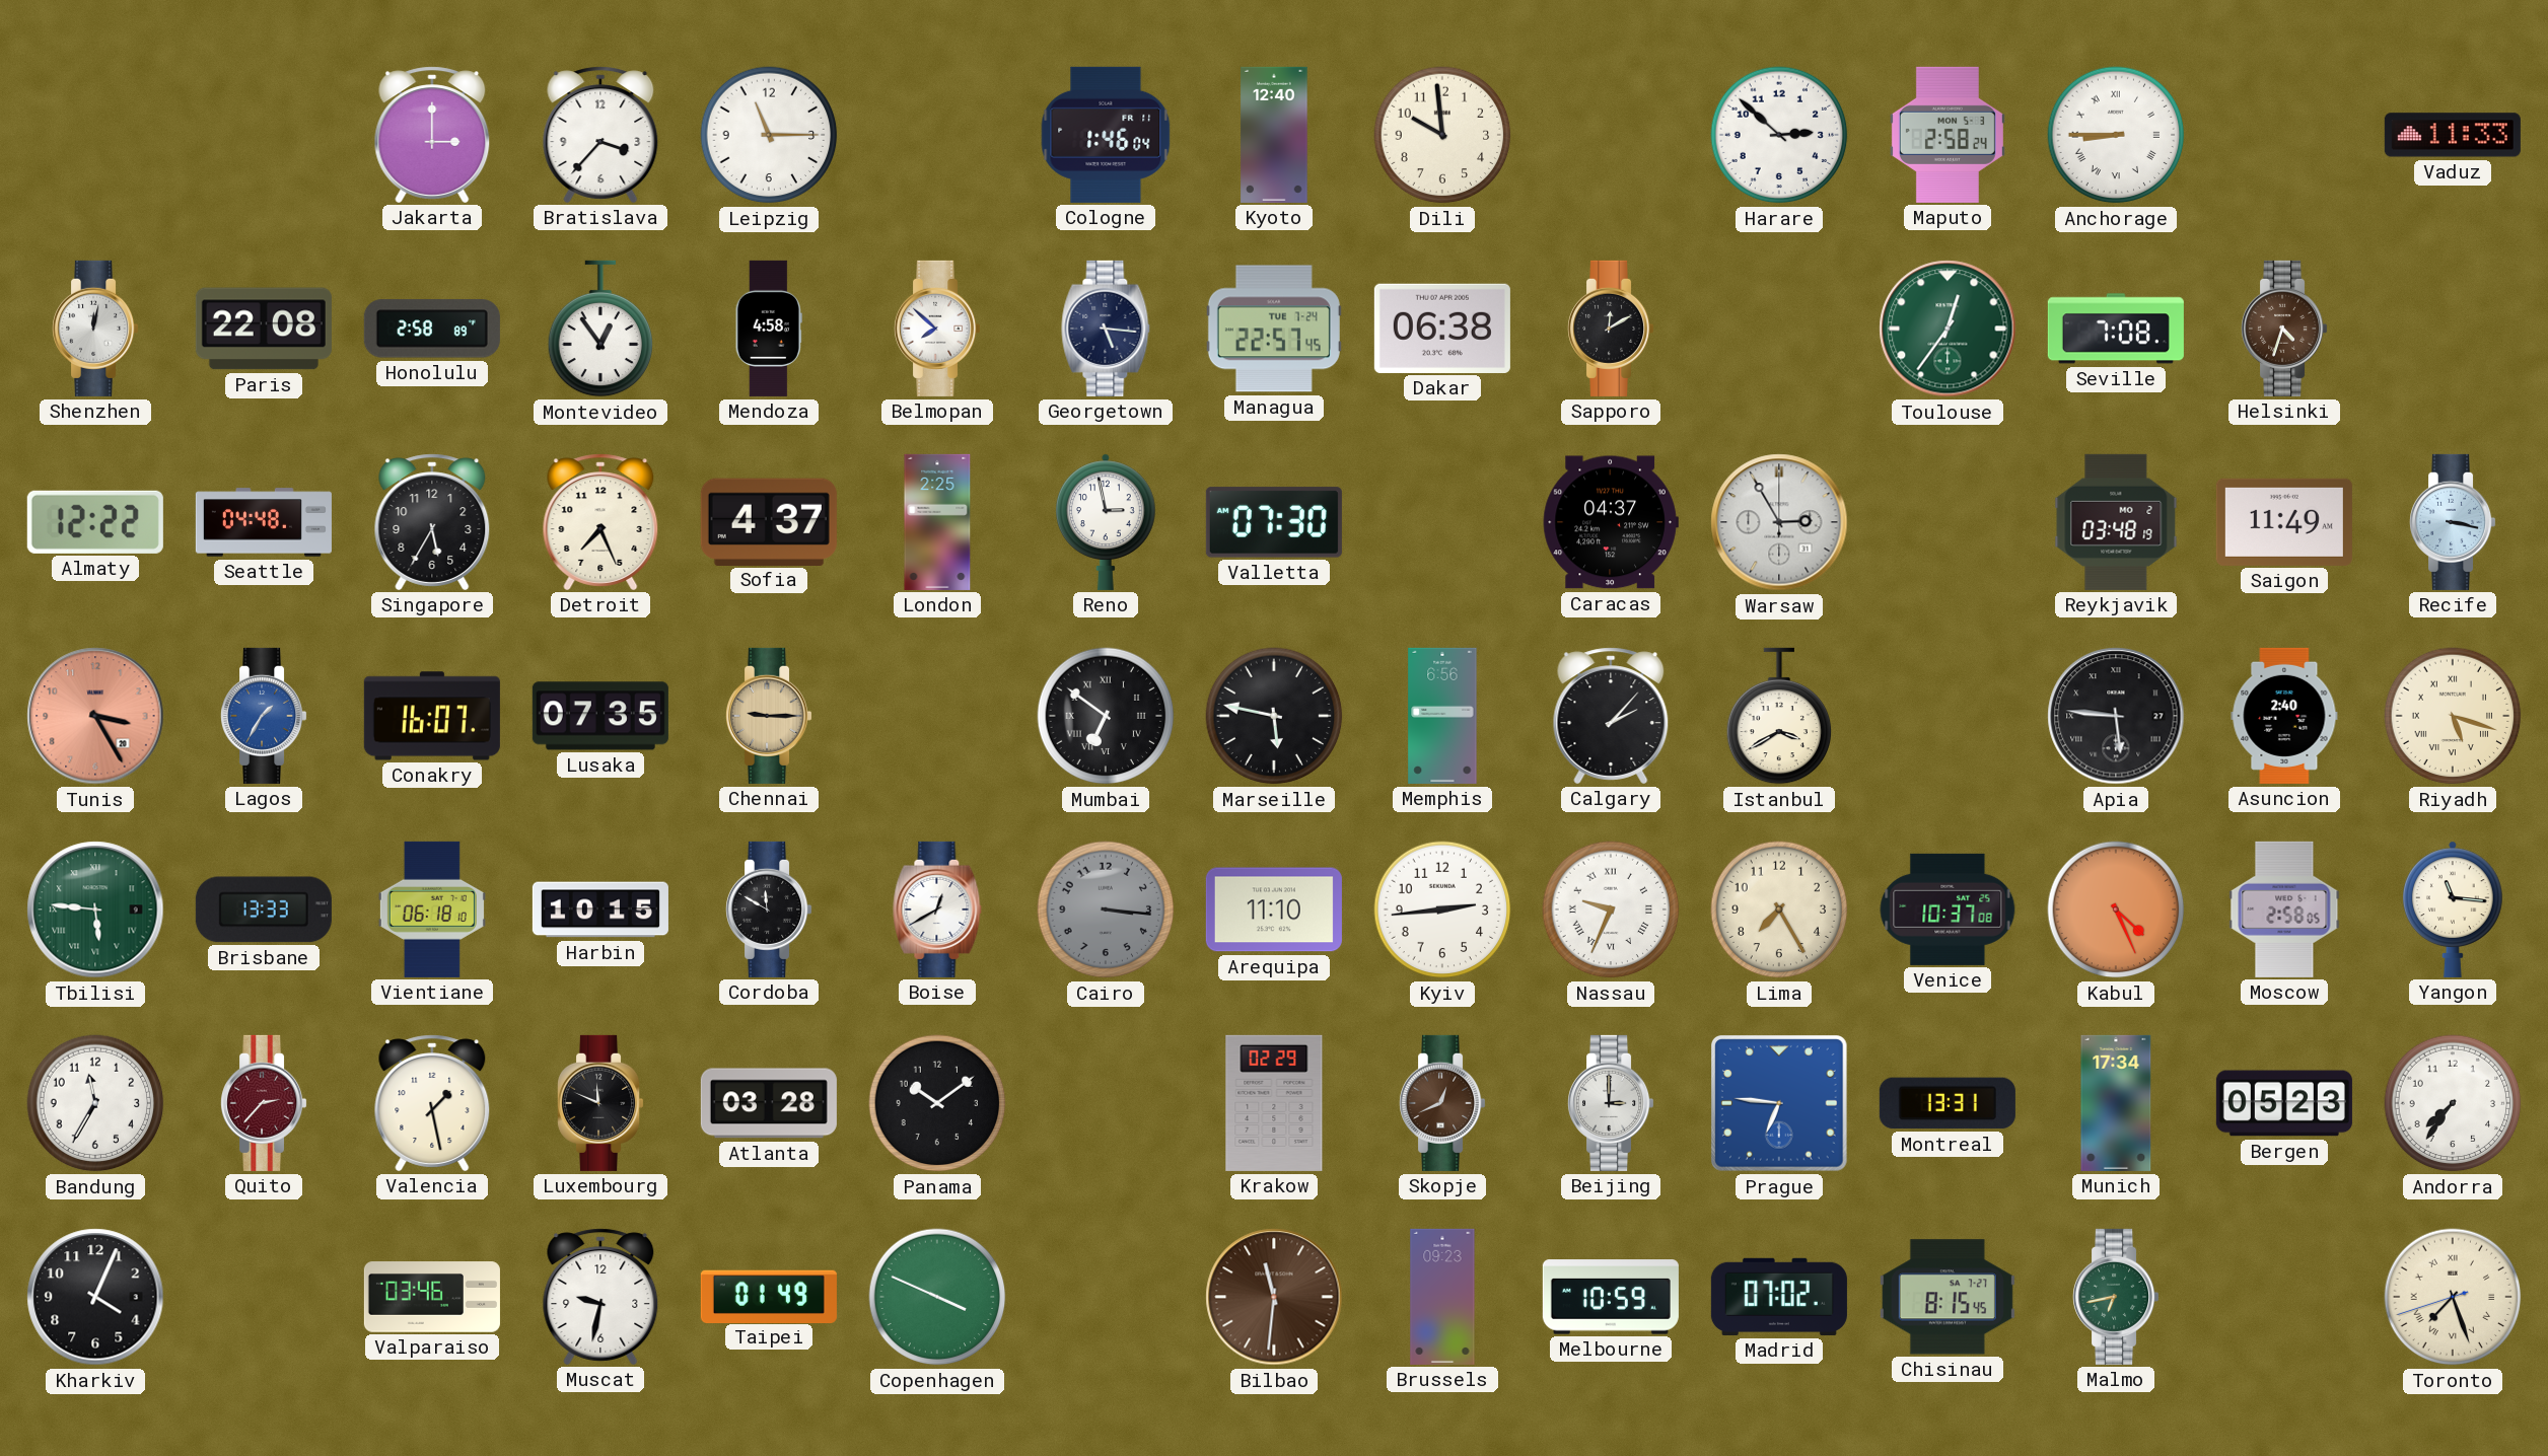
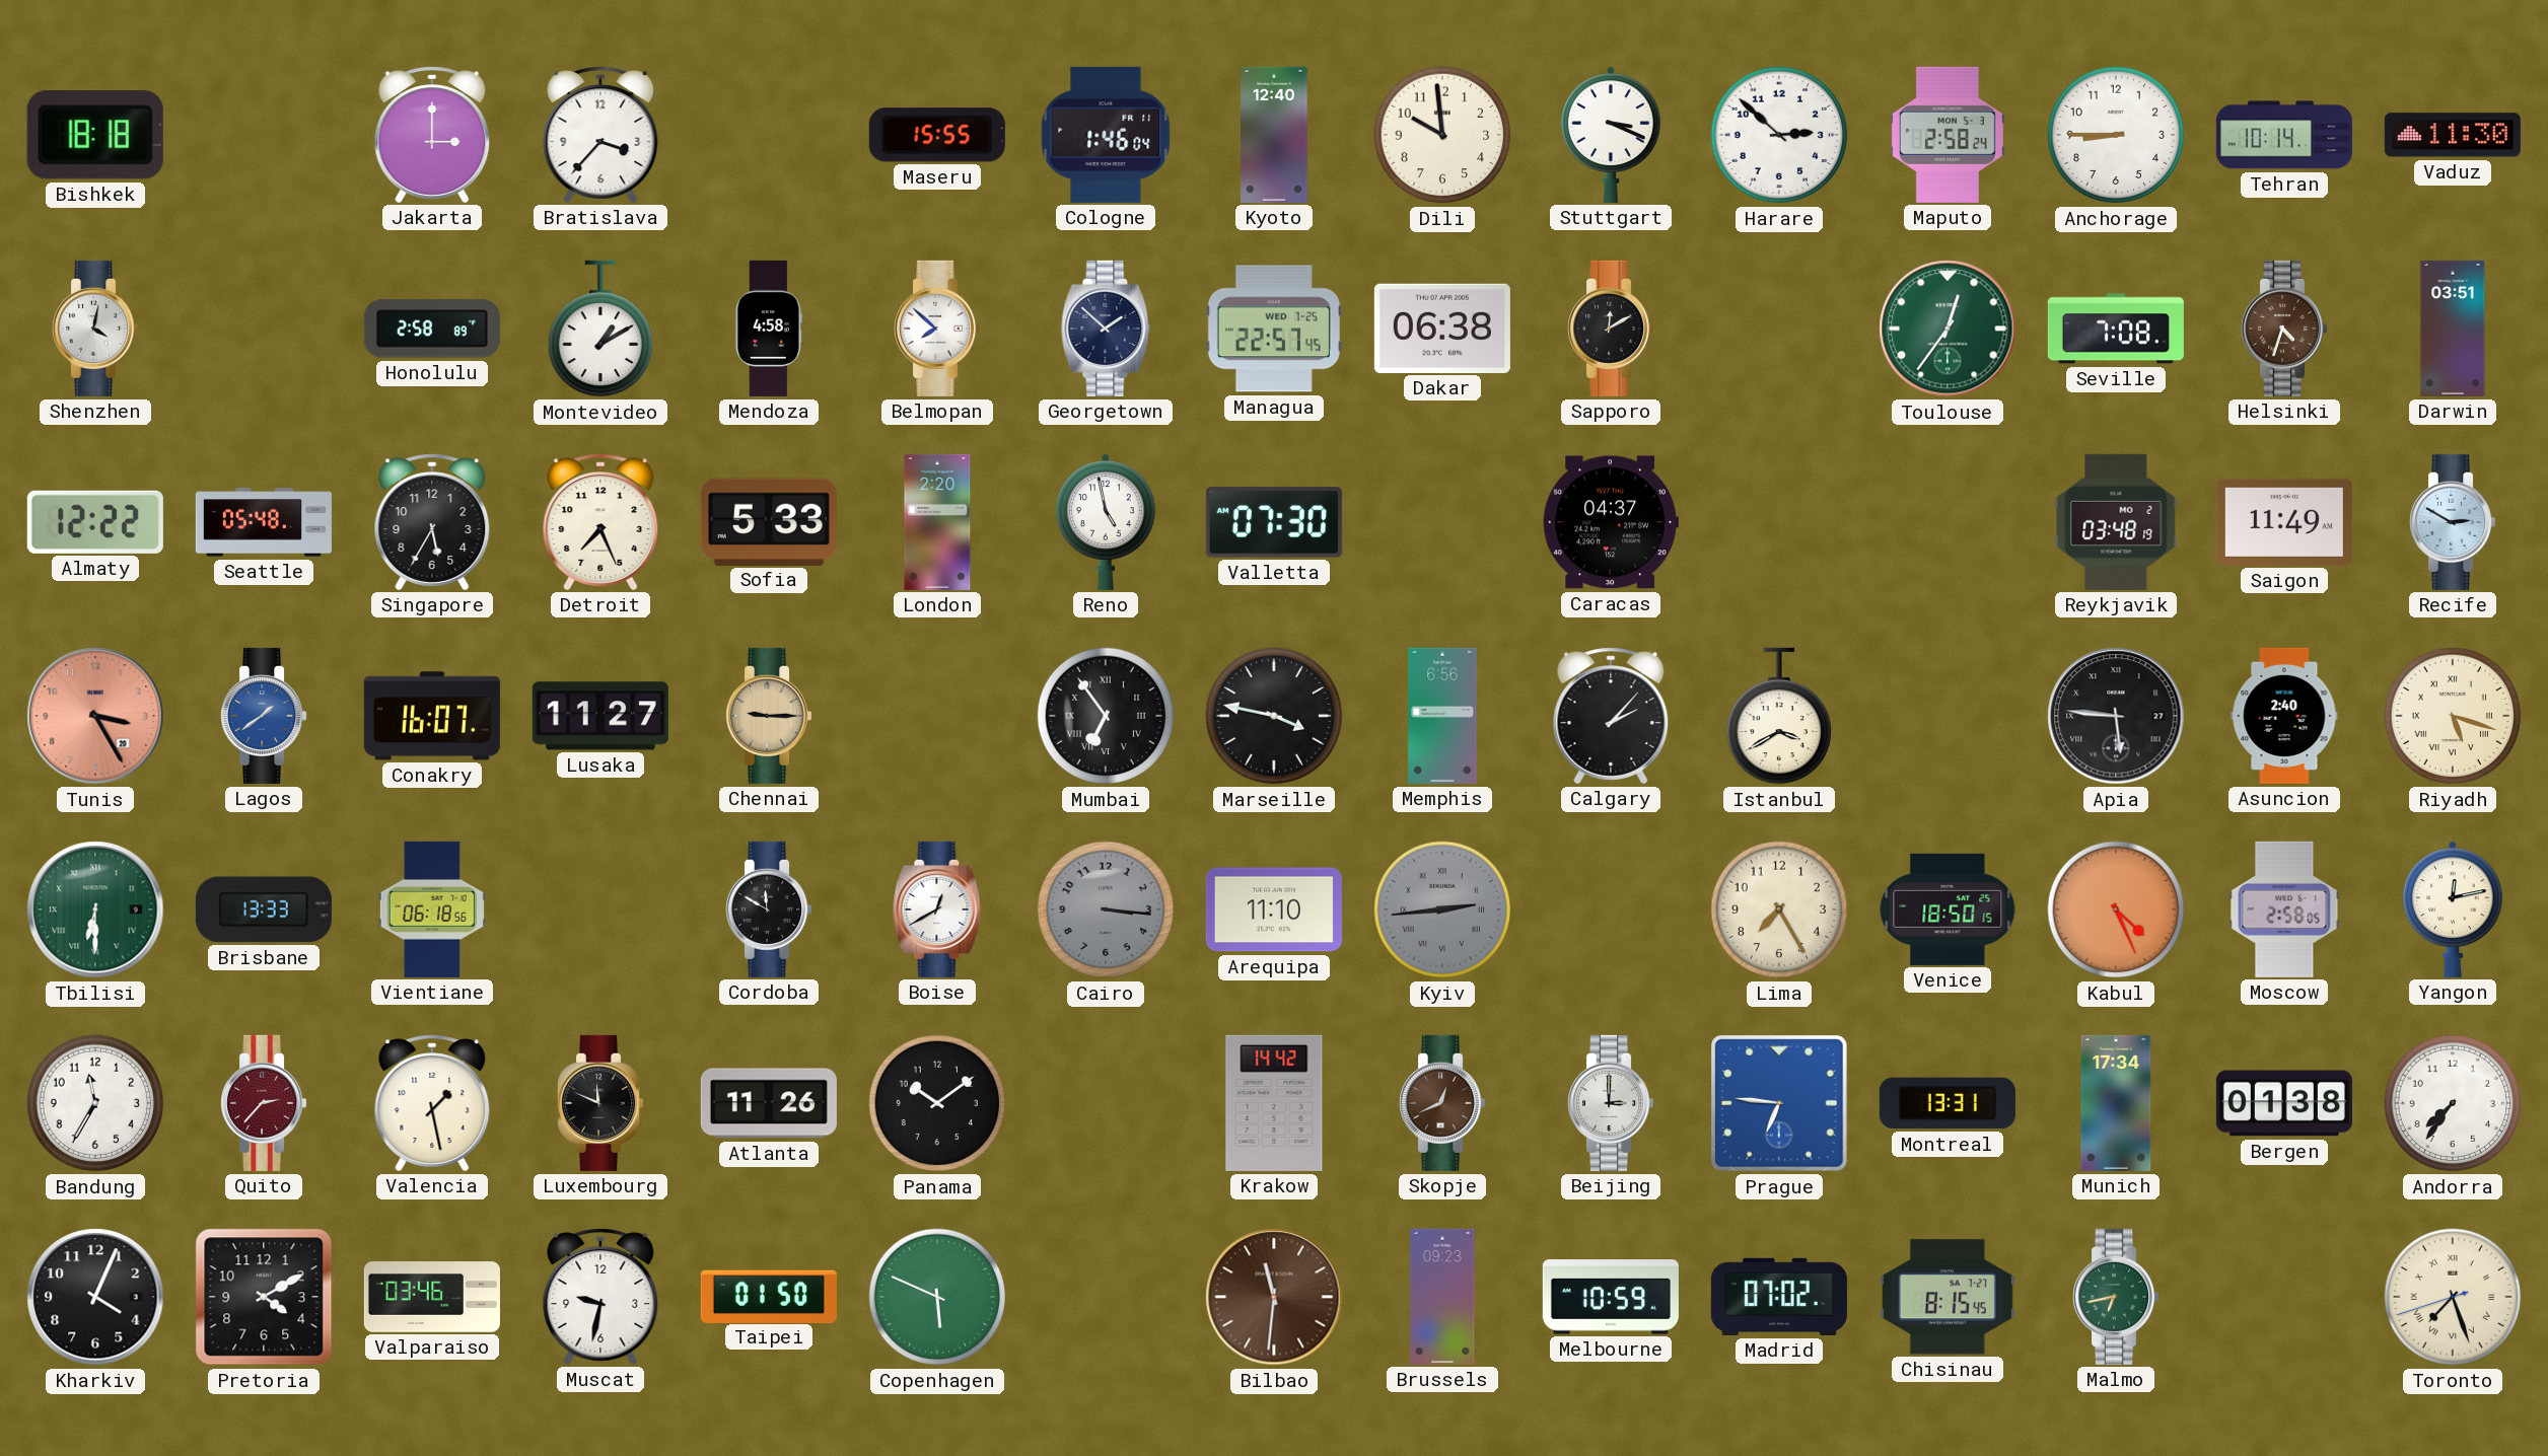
Bishkek: none -> 18:18
Leipzig: 11:15 -> none
Maseru: none -> 15:55
Stuttgart: none -> 3:19
Anchorage numerals: Roman -> Arabic
Tehran: none -> 10:14
Vaduz: 11:33 -> 11:30
Shenzhen: 12:02 -> 4:02
Paris: 22:08 -> none
Montevideo: 12:54 -> 1:10
Georgetown: 5:16 -> 1:52
Managua date: TUE 7-24 -> WED 7-25
Darwin: none -> 03:51
Seattle: 04:48 -> 05:48
Sofia: 4:37 -> 5:33
London: 2:25 -> 2:20
Reno: 2:58 -> 4:58
Warsaw: 2:55 -> none
Recife: 3:17 -> 2:50
Lagos: 1:35 -> 1:39
Lusaka: 07:35 -> 11:27
Mumbai: 6:51 -> 6:54
Marseille: 5:47 -> 3:47
Tbilisi: 5:46 -> 6:30
Vientiane: 06:18:10 -> 06:18:56
Harbin: 10:15 -> none
Kyiv dial: white -> grey
Kyiv numerals: Arabic -> Roman
Nassau: 9:34 -> none
Venice: 10:37 -> 18:50
Yangon: 11:16 -> 12:13
Atlanta: 03:28 -> 11:26
Krakow: 02:29 -> 14:42
Bergen: 05:23 -> 01:38
Pretoria: none -> 4:10
Taipei: 01:49 -> 01:50
Copenhagen: 3:49 -> 5:49
